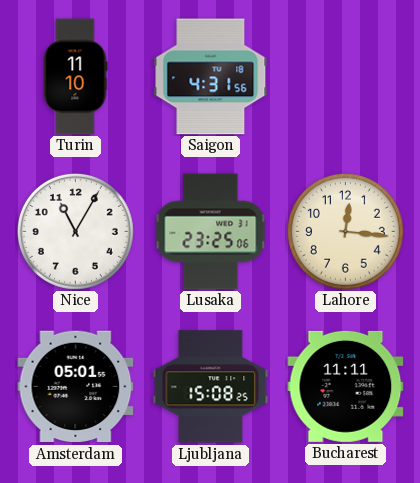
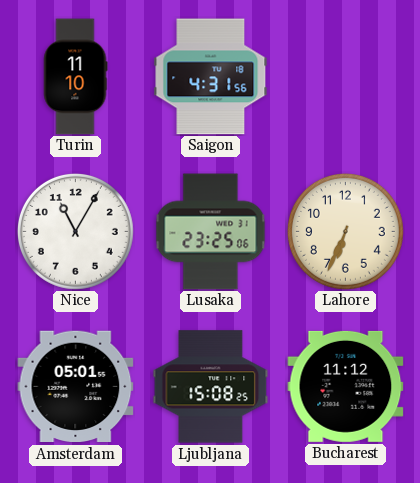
Lahore: 12:16 -> 6:34
Bucharest: 11:11 -> 11:12
